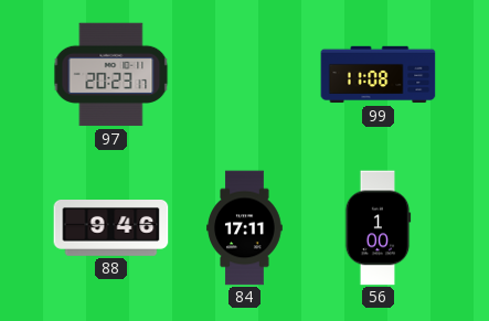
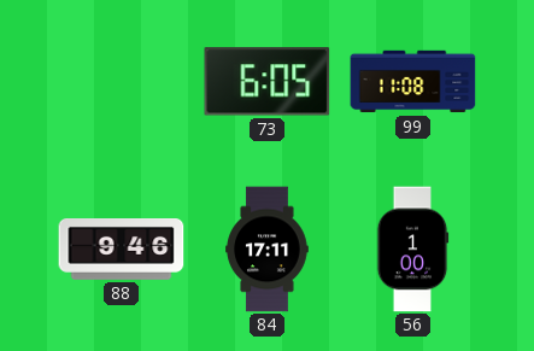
97: 20:23 -> none
73: none -> 6:05
